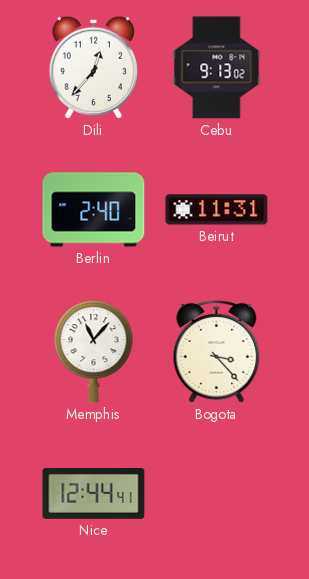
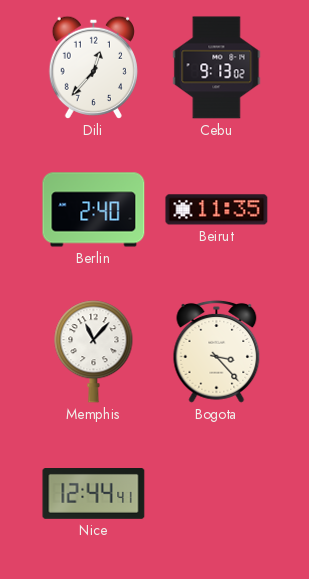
Beirut: 11:31 -> 11:35
